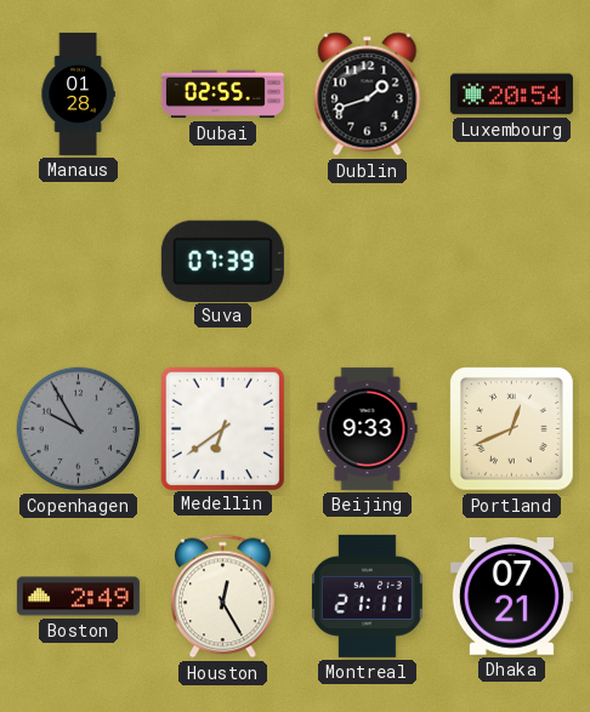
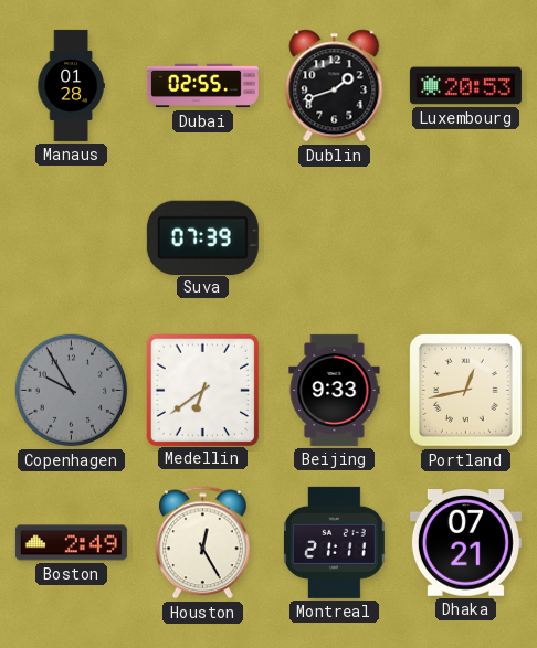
Luxembourg: 20:54 -> 20:53
Portland: 12:41 -> 12:43
